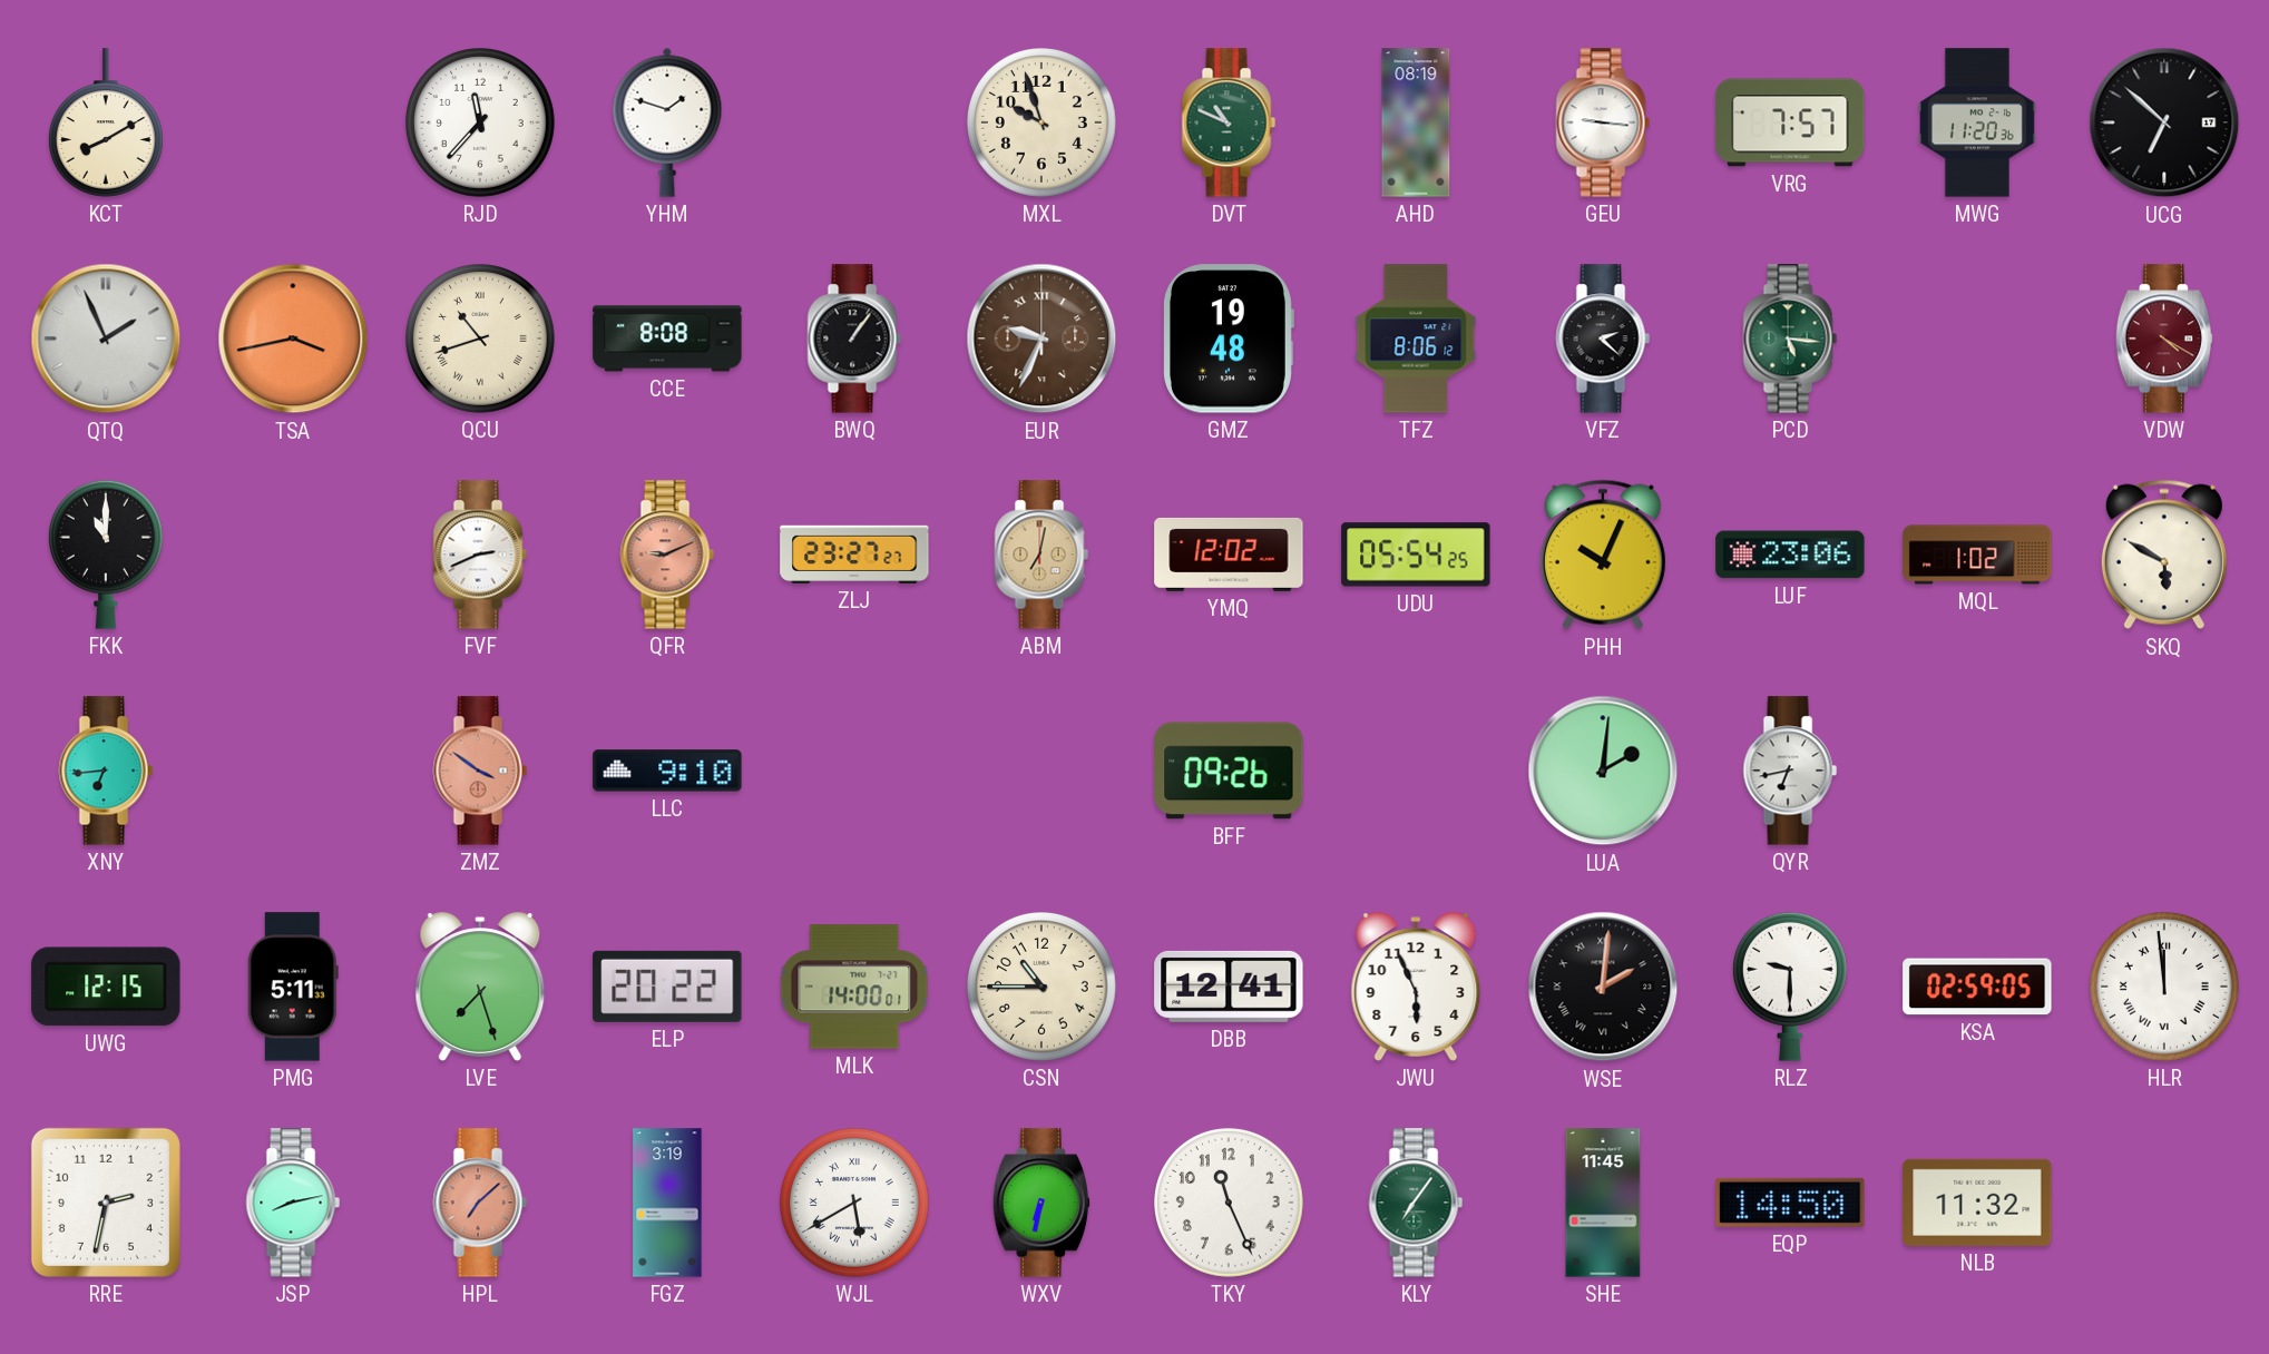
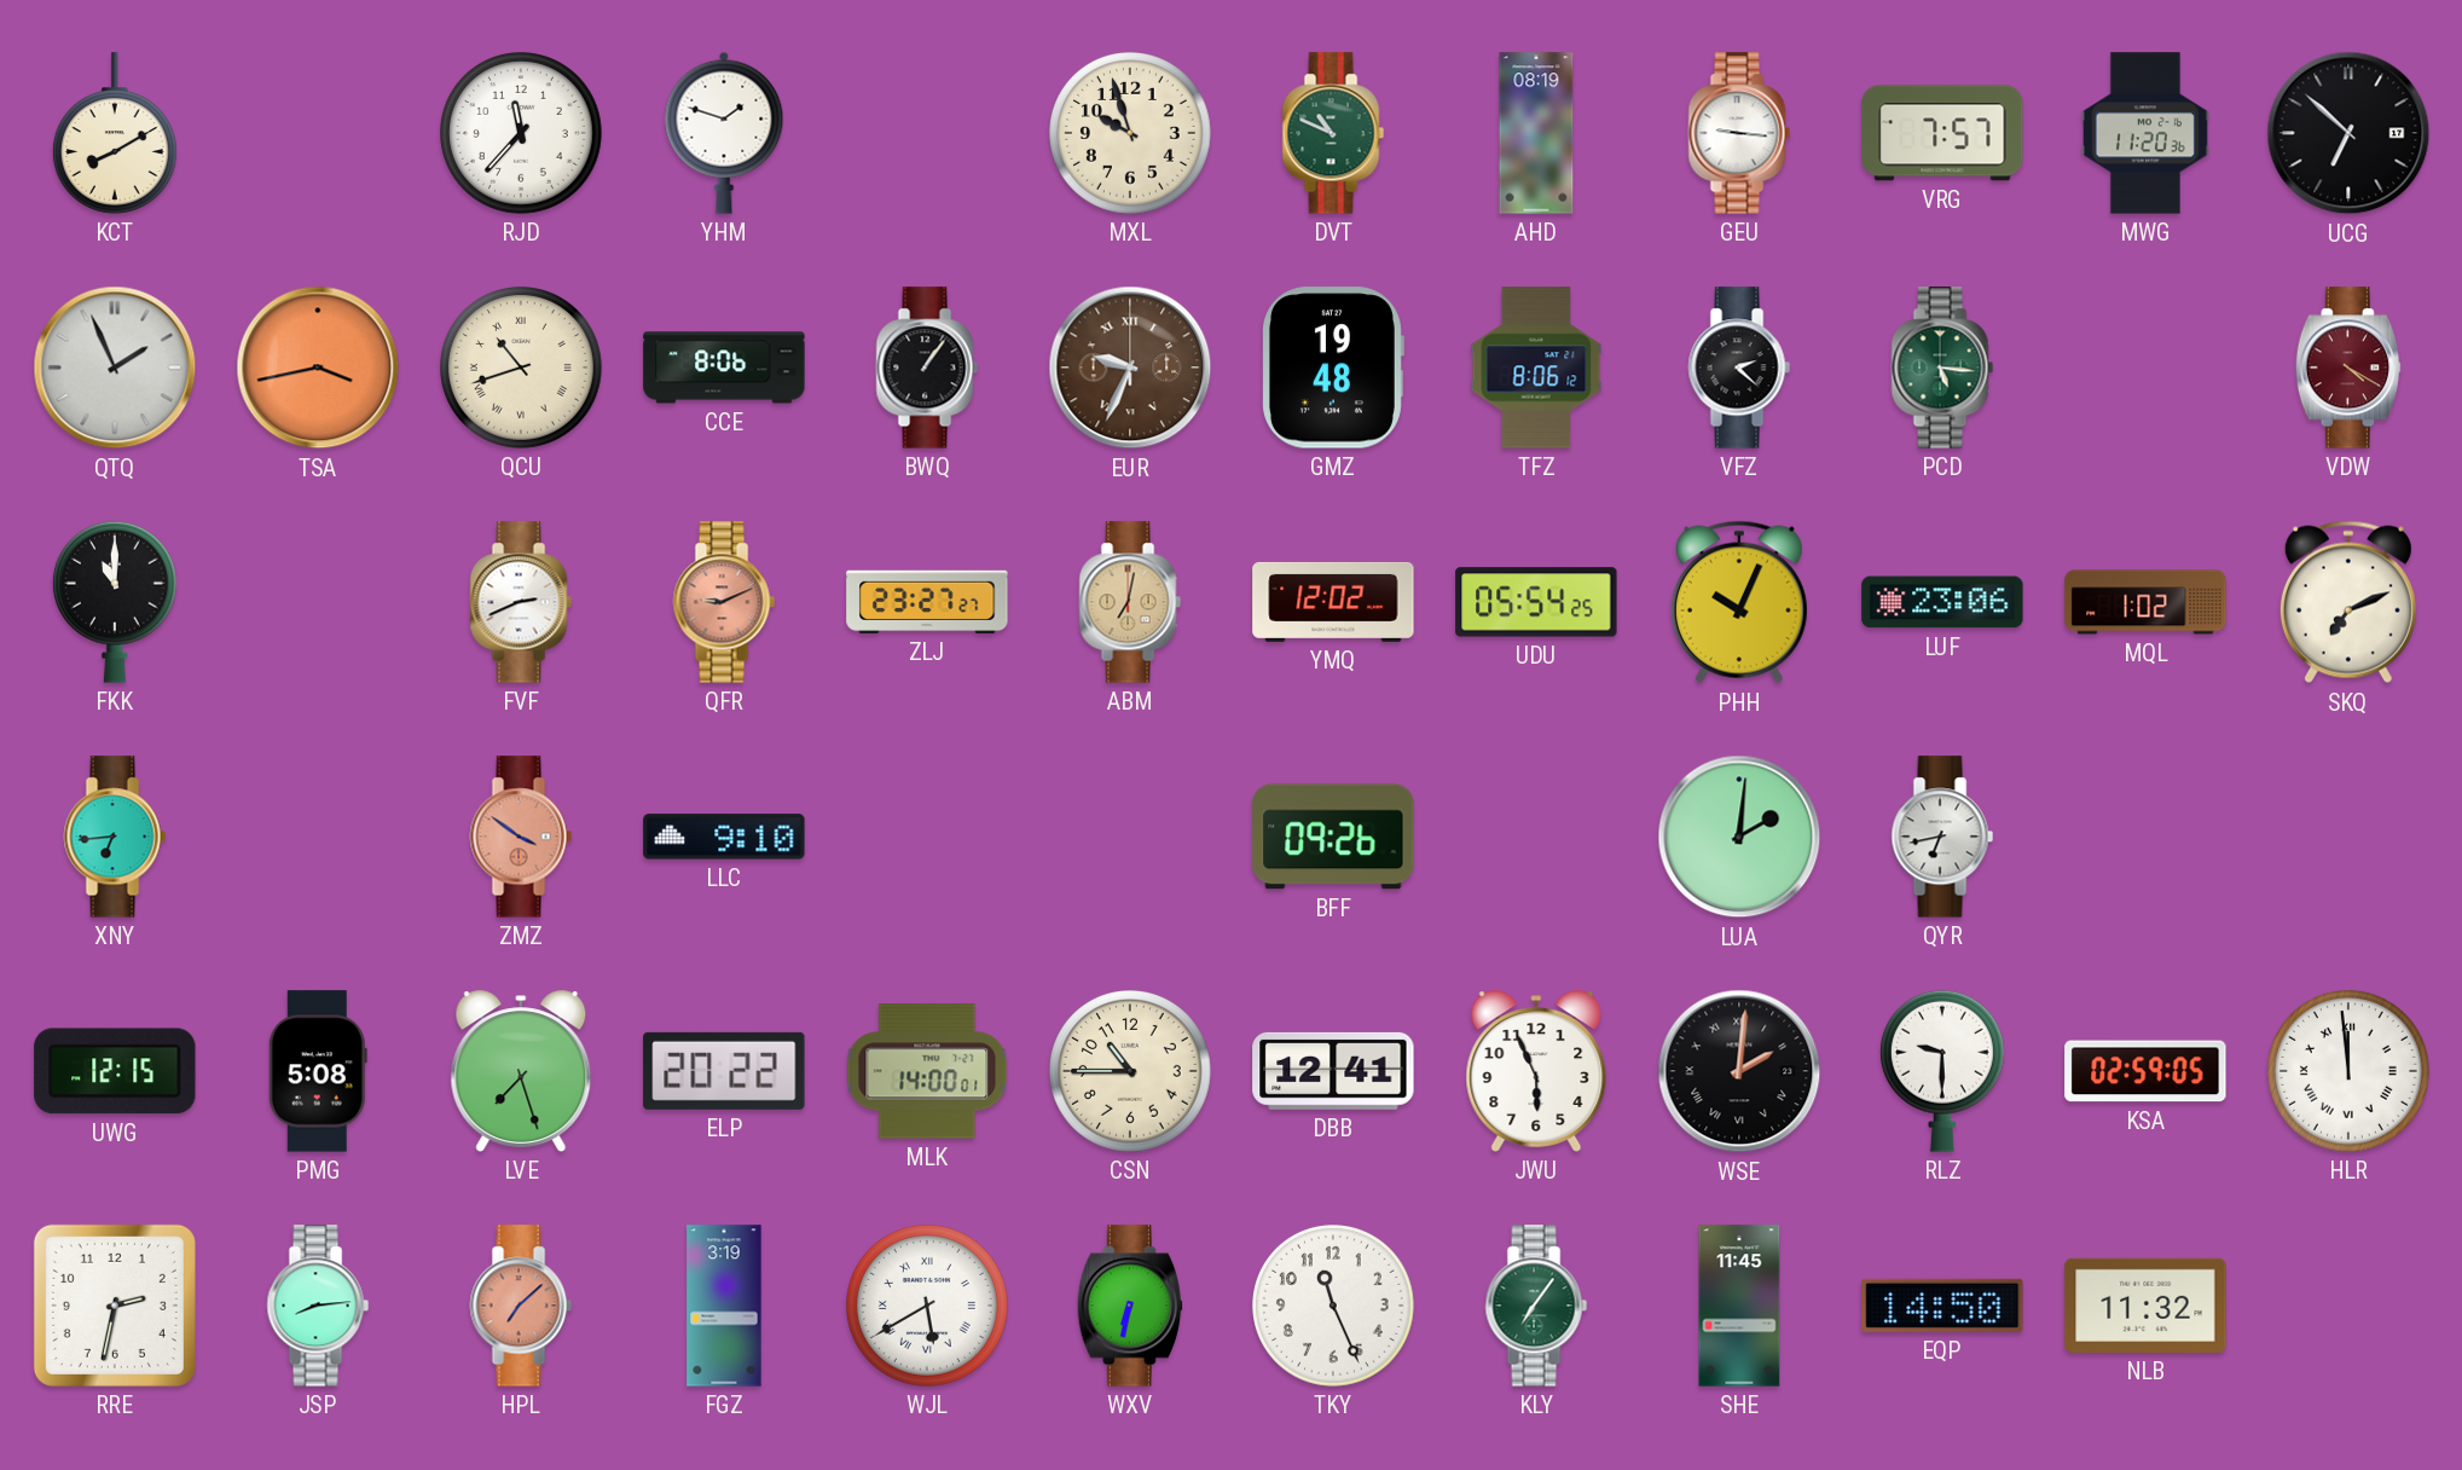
CCE: 8:08 -> 8:06
SKQ: 5:50 -> 7:11
PMG: 5:11 -> 5:08
JSP: 8:13 -> 8:14
